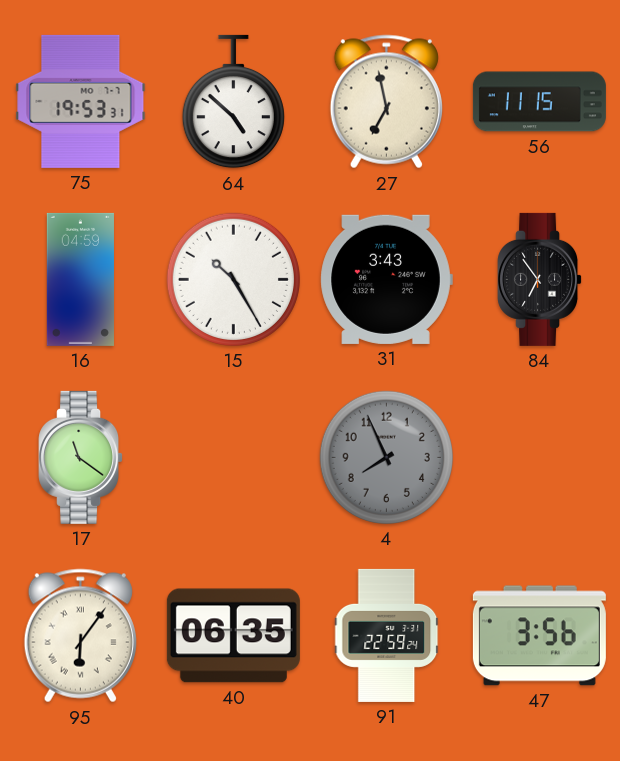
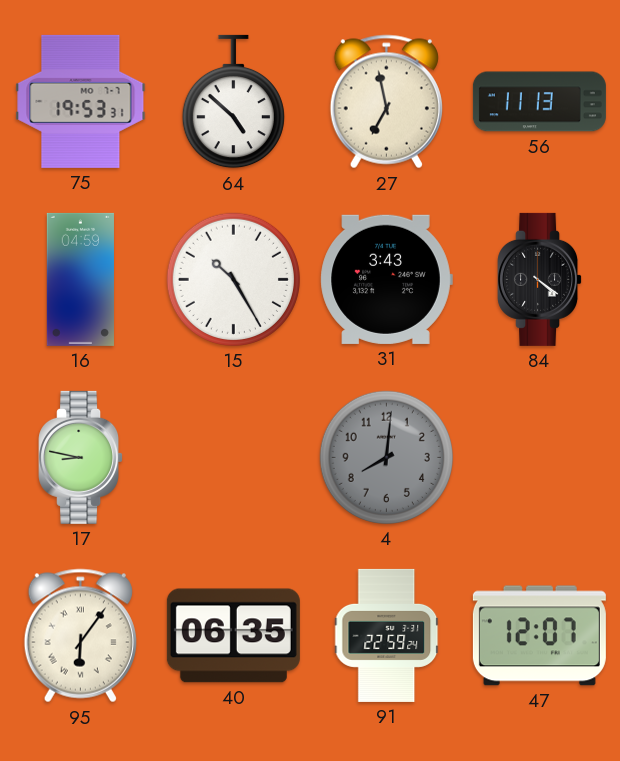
56: 11:15 -> 11:13
84: 6:54 -> 4:21
17: 11:21 -> 8:47
4: 7:56 -> 8:01
47: 3:56 -> 12:07
